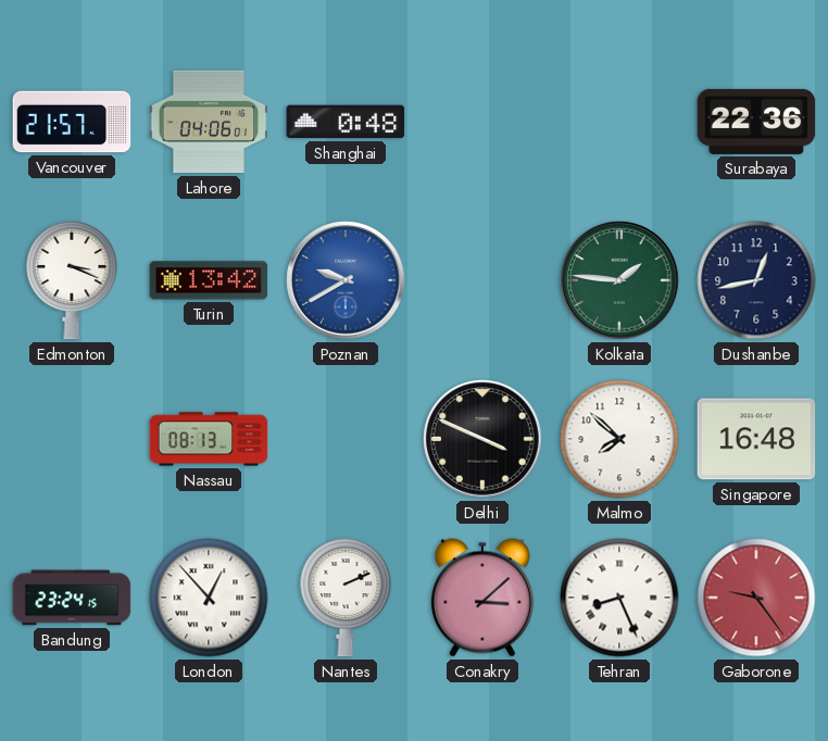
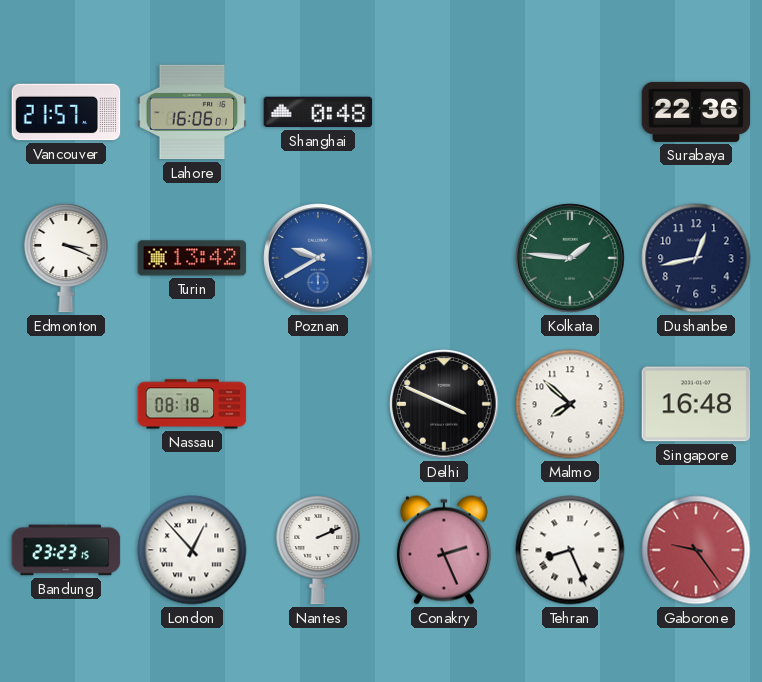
Lahore: 04:06 -> 16:06
Nassau: 08:13 -> 08:18
Bandung: 23:24 -> 23:23
Conakry: 3:08 -> 2:26
